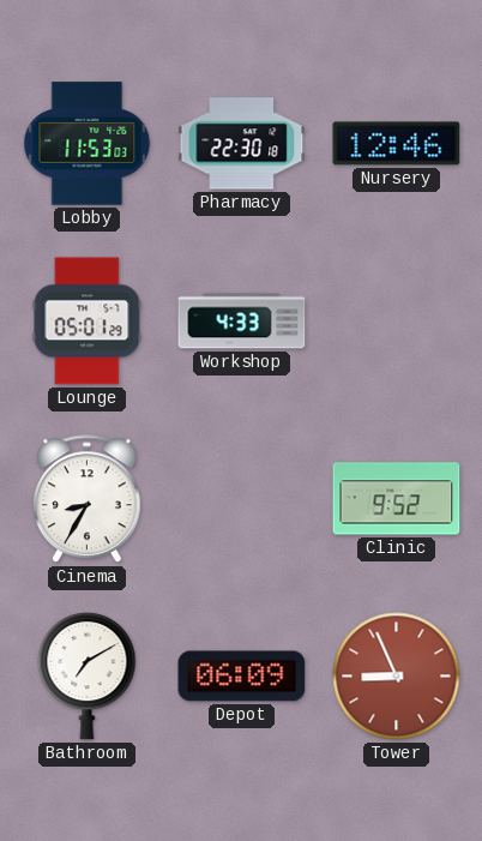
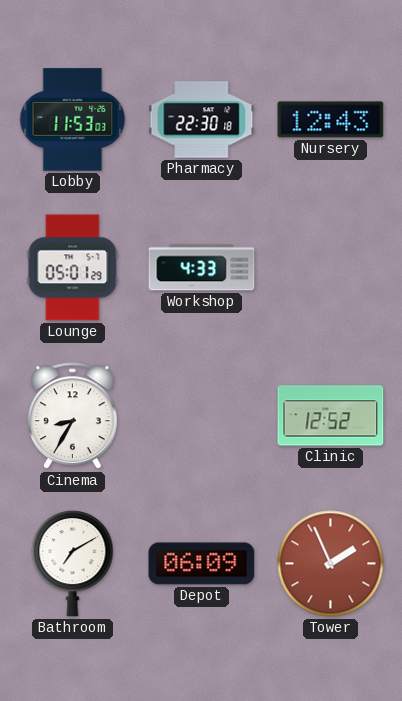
Nursery: 12:46 -> 12:43
Clinic: 9:52 -> 12:52
Tower: 8:56 -> 1:56
